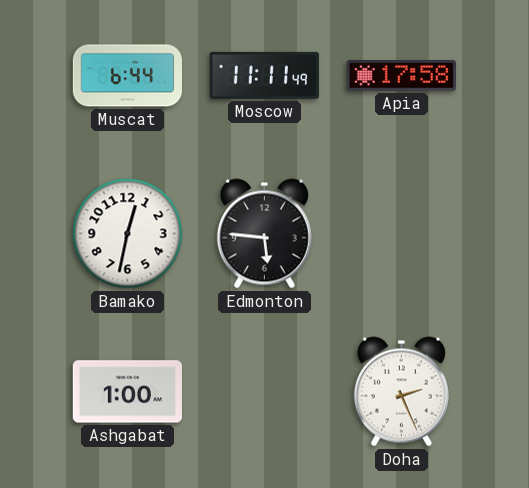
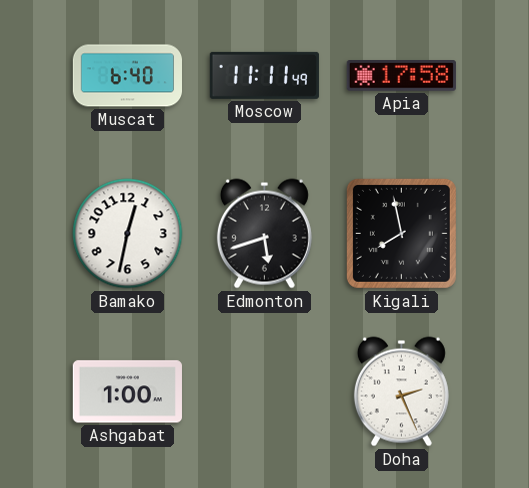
Muscat: 6:44 -> 6:40
Edmonton: 5:46 -> 5:42
Kigali: none -> 7:58
